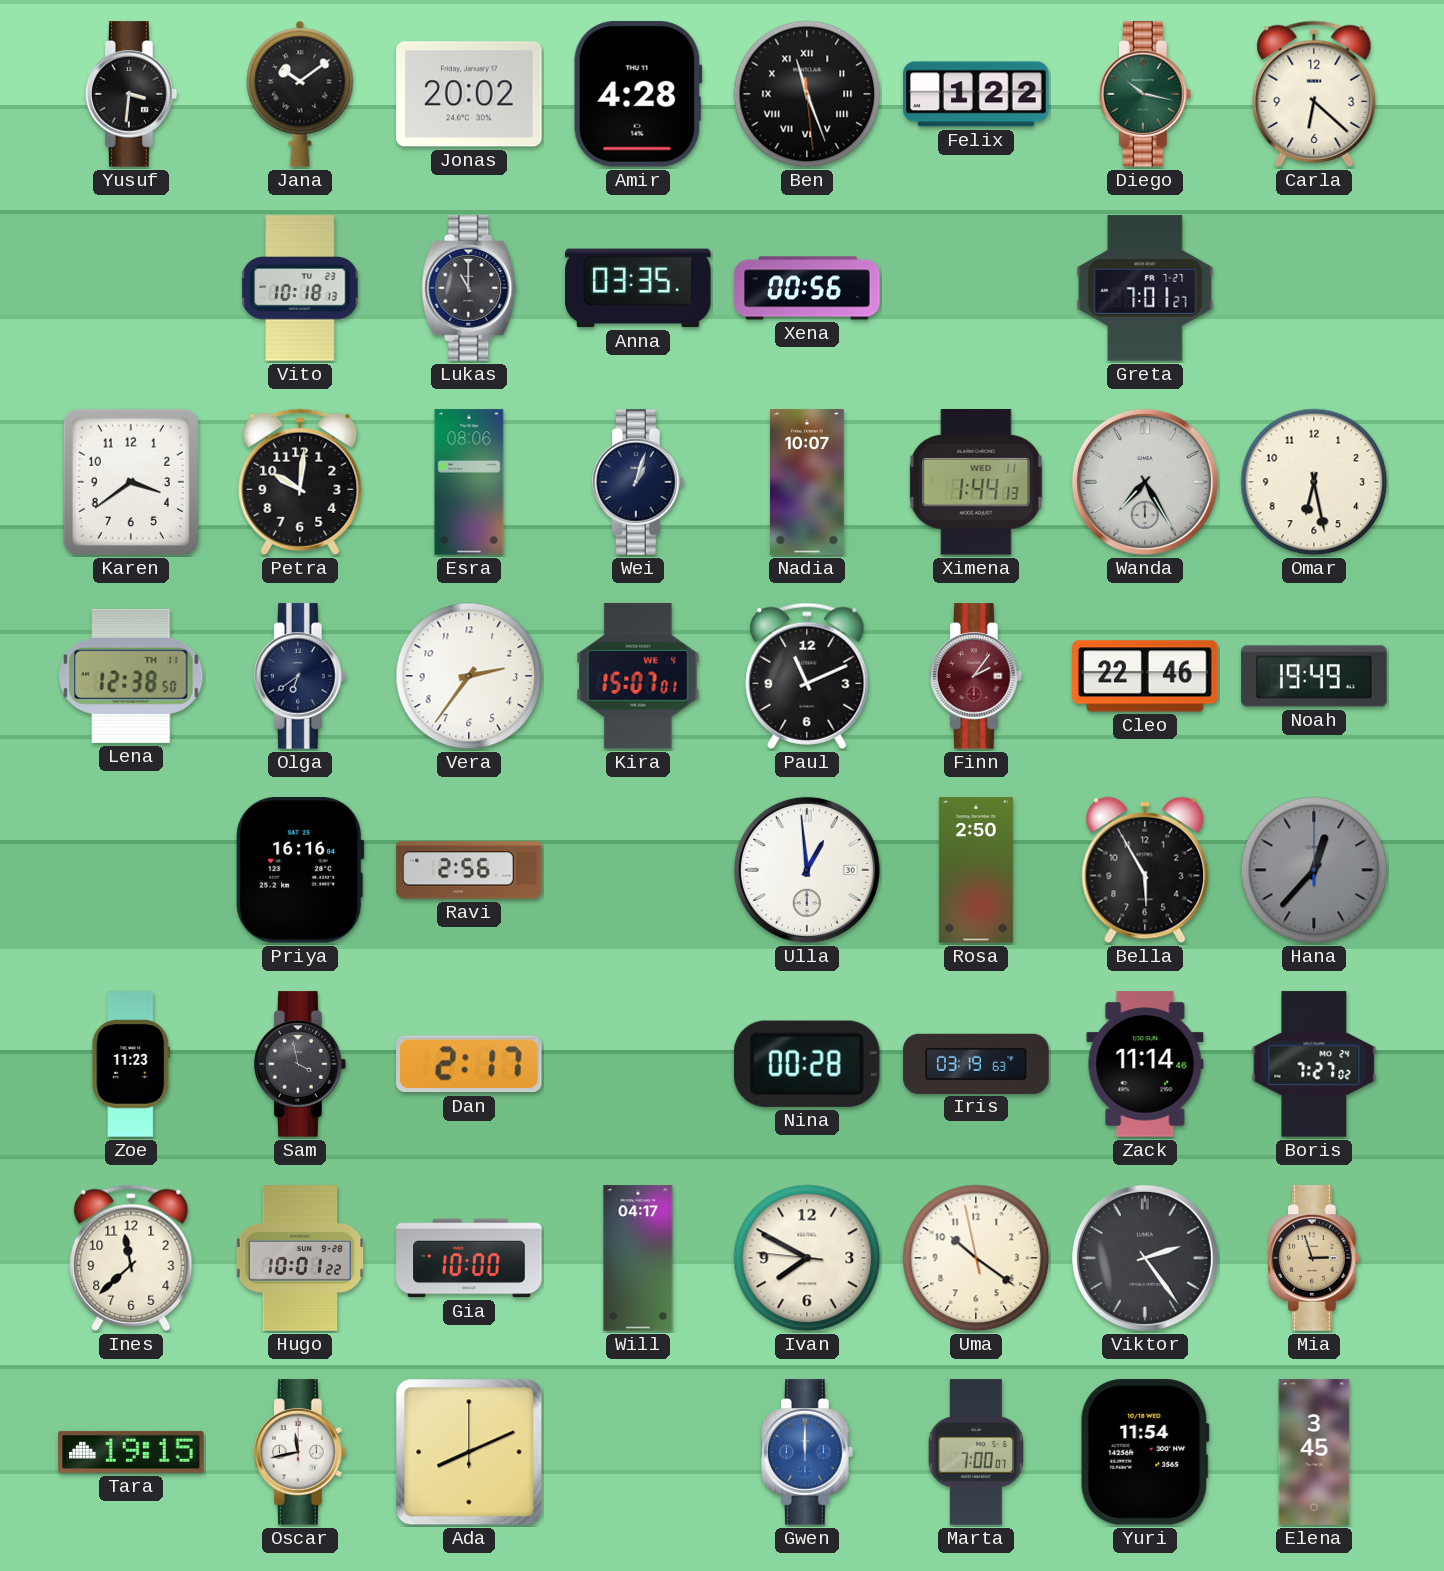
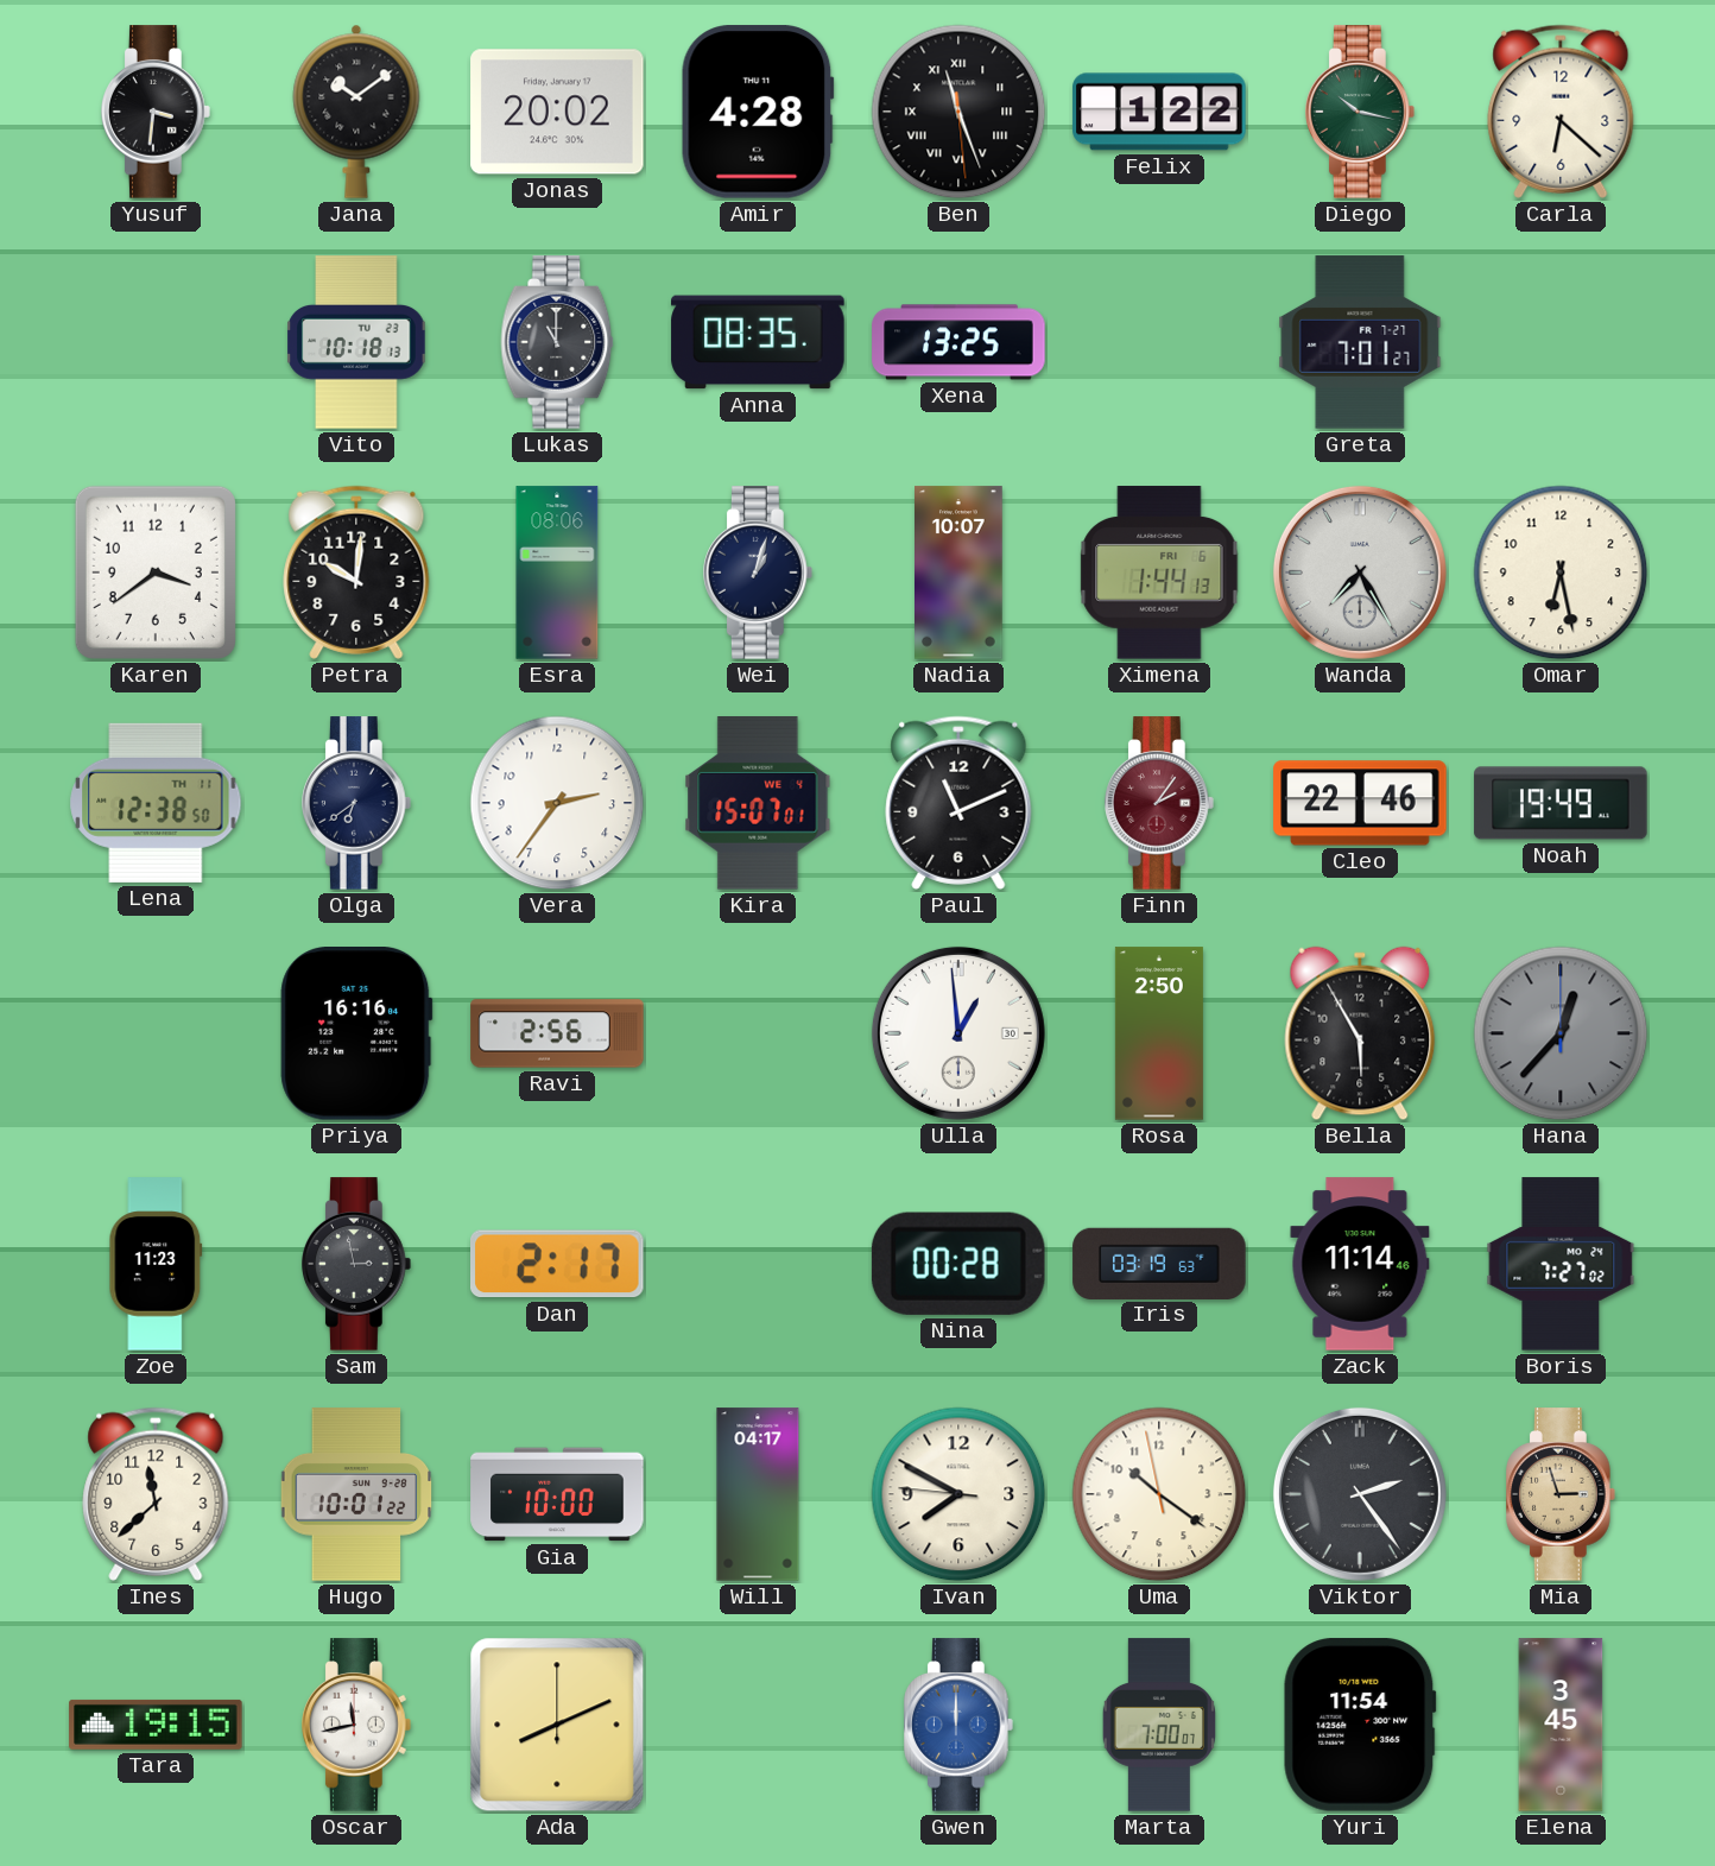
Anna: 03:35 -> 08:35
Xena: 00:56 -> 13:25
Ximena date: WED 11 -> FRI 6
Sam: 3:58 -> 2:58
